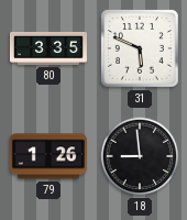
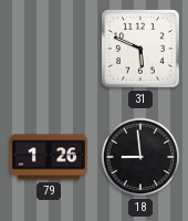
80: 3:35 -> none
